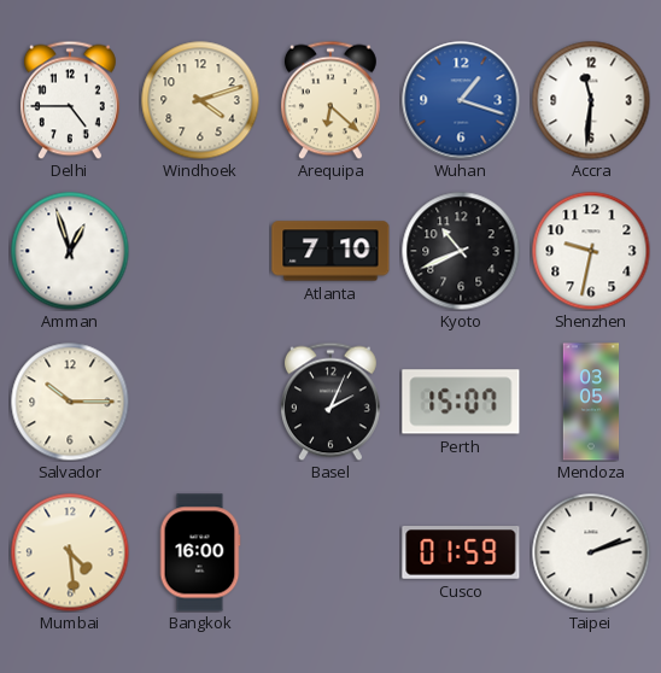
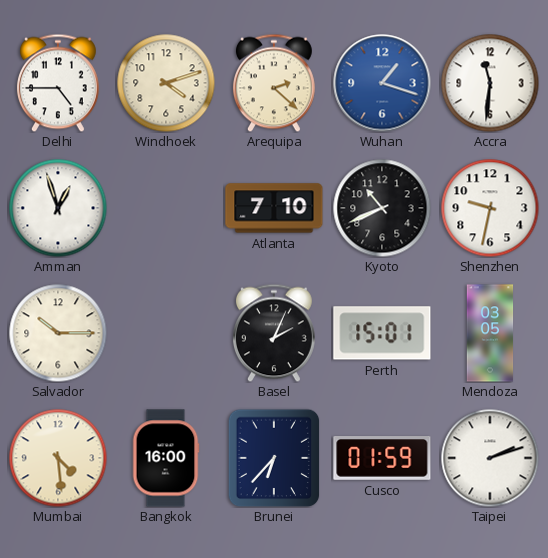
Arequipa: 6:22 -> 2:22
Perth: 15:07 -> 15:01
Brunei: none -> 6:37
